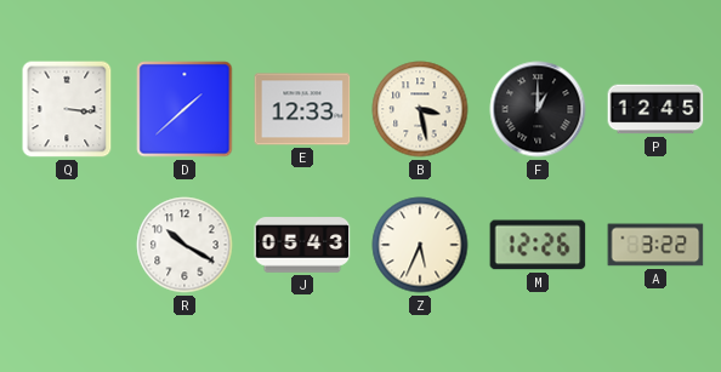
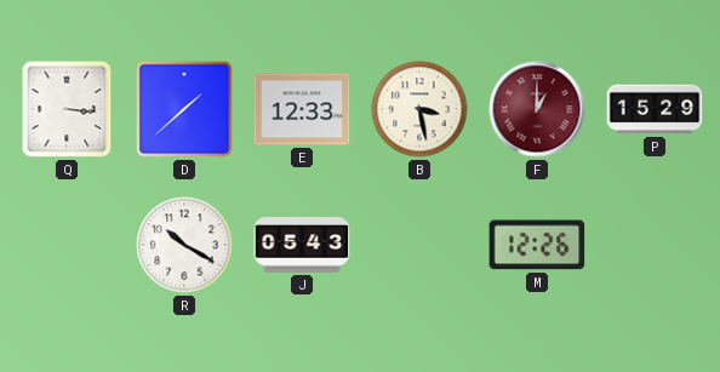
F dial: black -> burgundy
P: 12:45 -> 15:29
Z: 5:34 -> none
A: 3:22 -> none
